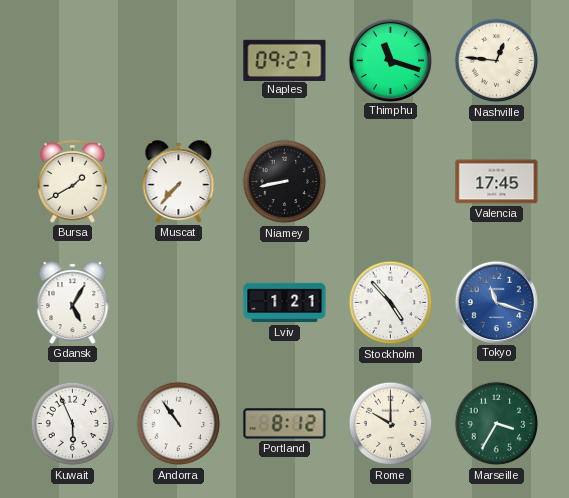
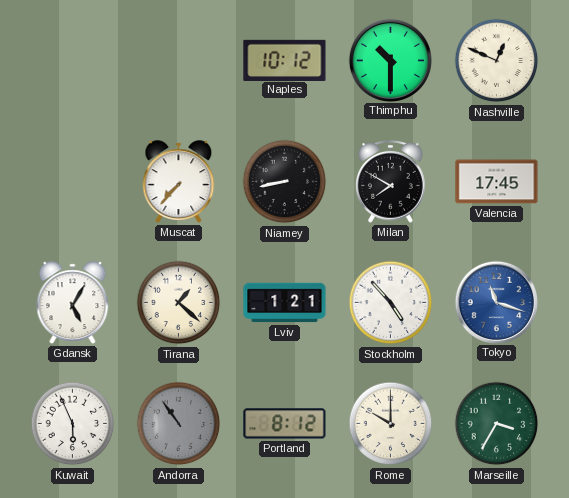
Naples: 09:27 -> 10:12
Thimphu: 11:18 -> 10:30
Nashville: 12:46 -> 12:49
Bursa: 1:40 -> none
Milan: none -> 7:50
Tirana: none -> 1:22
Andorra dial: white -> grey
